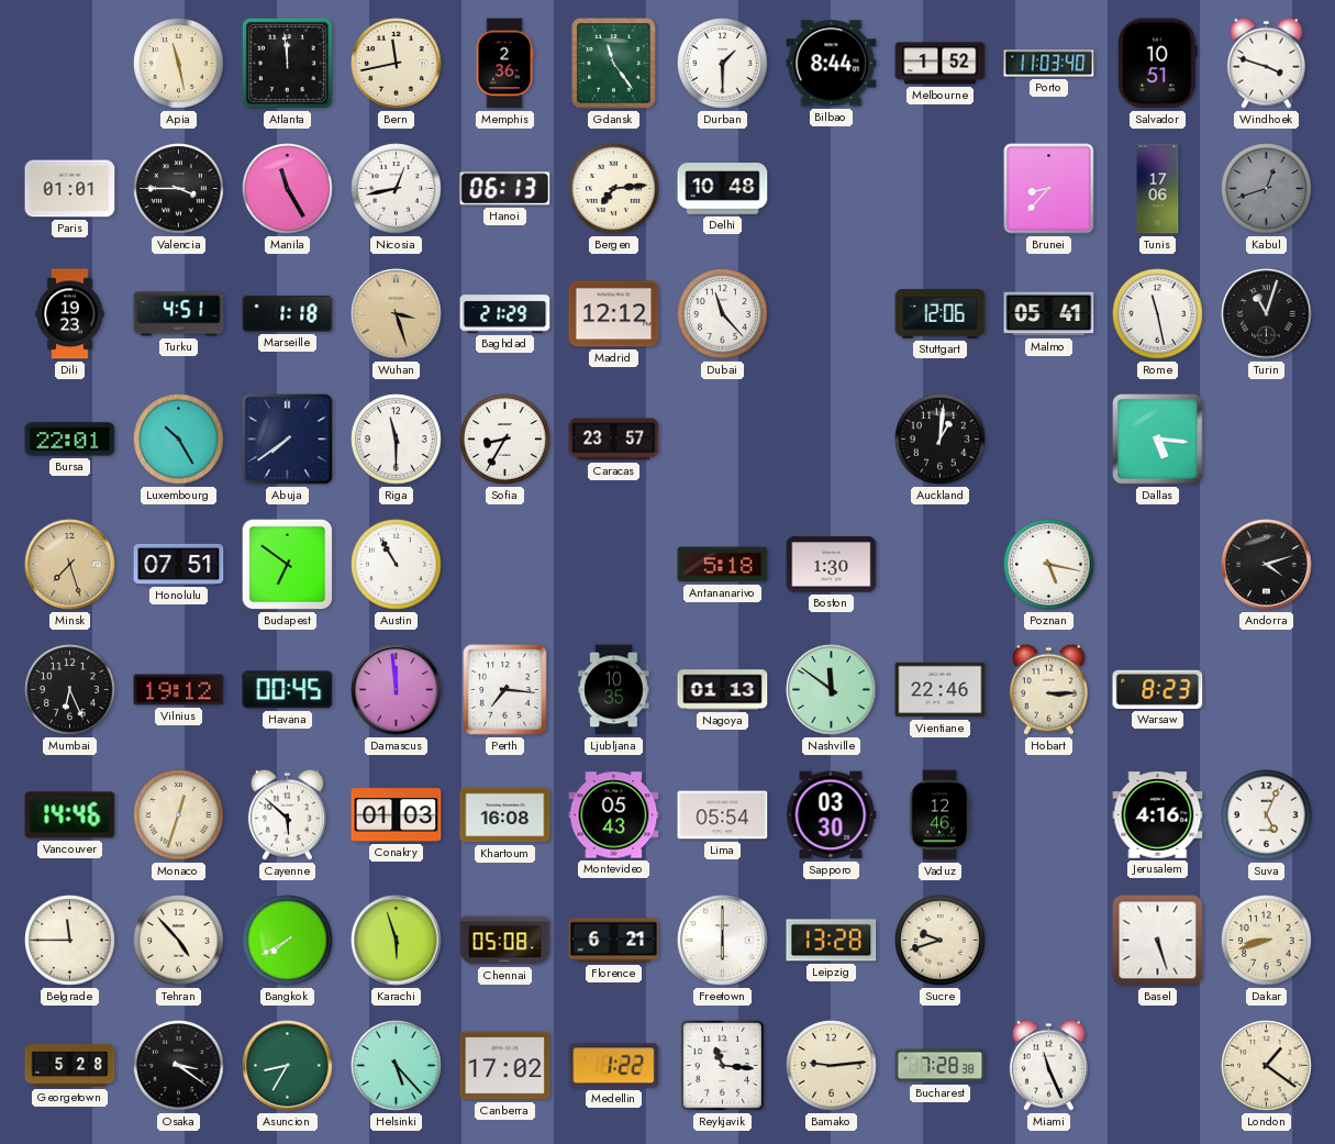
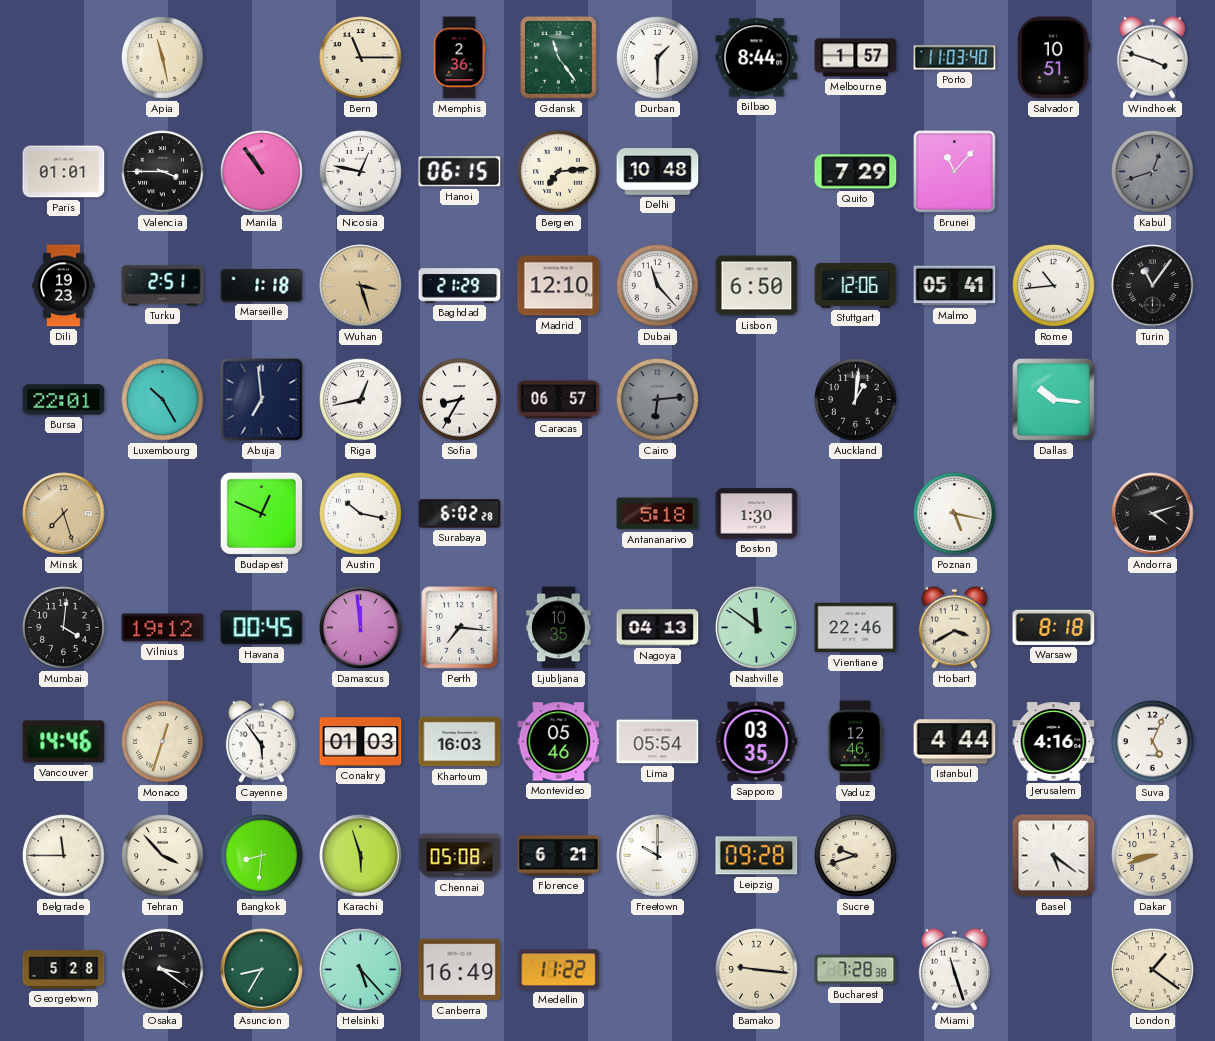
Atlanta: 11:59 -> none
Bern: 11:43 -> 11:15
Melbourne: 1:52 -> 1:57
Manila: 11:25 -> 10:54
Nicosia: 12:43 -> 12:47
Hanoi: 06:13 -> 06:15
Quito: none -> 7:29
Brunei: 8:37 -> 11:07
Tunis: 17:06 -> none
Turku: 4:51 -> 2:51
Madrid: 12:12 -> 12:10
Lisbon: none -> 6:50
Rome: 11:28 -> 10:44
Turin: 11:03 -> 11:06
Abuja: 7:39 -> 6:59
Riga: 11:30 -> 12:43
Caracas: 23:57 -> 06:57
Cairo: none -> 6:14
Dallas: 5:16 -> 10:16
Honolulu: 07:51 -> none
Budapest: 6:51 -> 12:49
Austin: 10:55 -> 10:17
Surabaya: none -> 6:02
Mumbai: 6:26 -> 4:01
Nagoya: 01:13 -> 04:13
Hobart: 3:15 -> 3:40
Warsaw: 8:23 -> 8:18
Cayenne: 5:52 -> 5:54
Khartoum: 16:08 -> 16:03
Montevideo: 05:43 -> 05:46
Sapporo: 03:30 -> 03:35
Istanbul: none -> 4:44
Tehran: 4:53 -> 3:53
Bangkok: 7:40 -> 8:31
Freetown: 6:00 -> 10:00
Leipzig: 13:28 -> 09:28
Basel: 5:27 -> 5:21
Canberra: 17:02 -> 16:49
Medellin: 1:22 -> 11:22
Reykjavik: 11:16 -> none
Bamako: 9:14 -> 9:16
Miami: 11:26 -> 11:27
